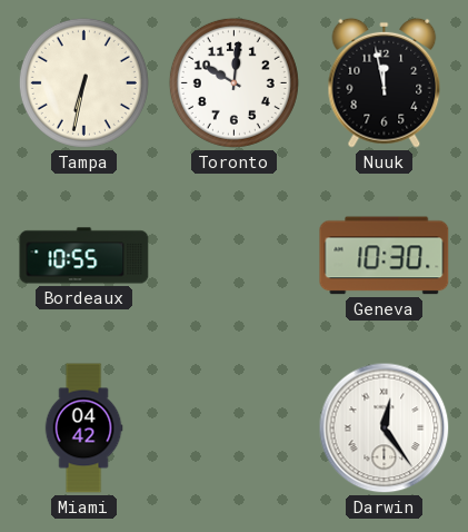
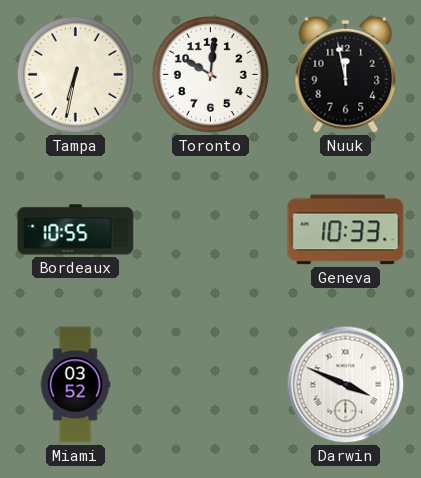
Geneva: 10:30 -> 10:33
Miami: 04:42 -> 03:52
Darwin: 12:24 -> 3:49
